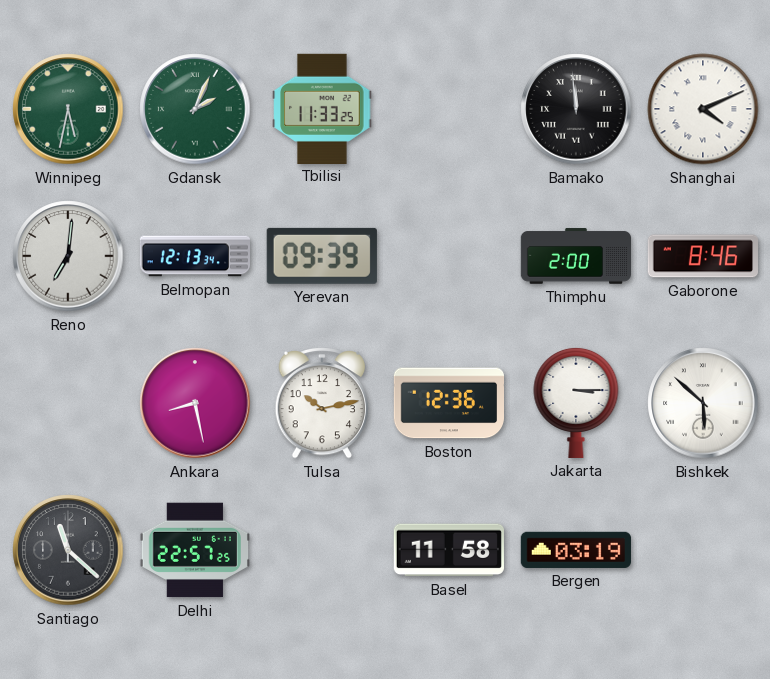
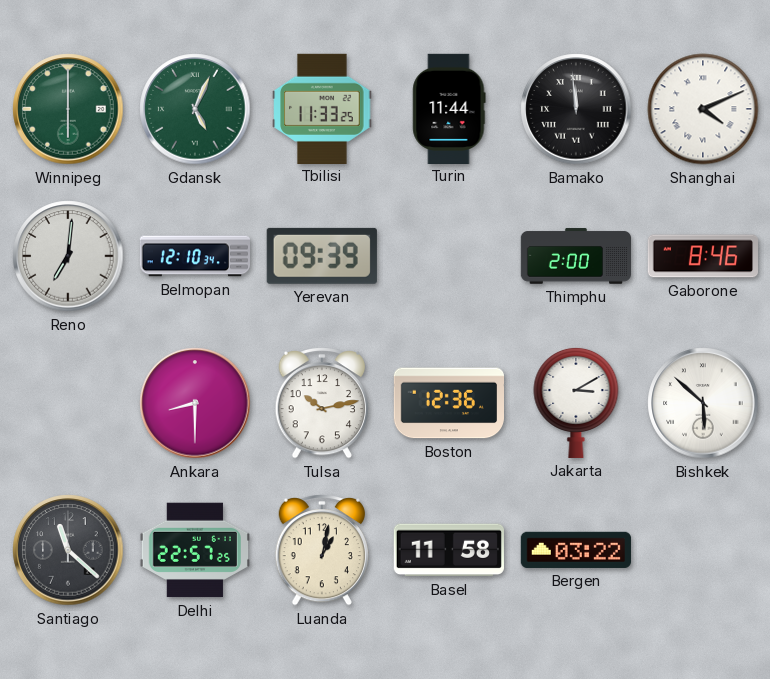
Winnipeg: 5:32 -> 6:00
Gdansk: 2:04 -> 5:04
Turin: none -> 11:44
Belmopan: 12:13 -> 12:10
Ankara: 8:28 -> 8:30
Jakarta: 3:15 -> 3:10
Luanda: none -> 1:02
Bergen: 03:19 -> 03:22
